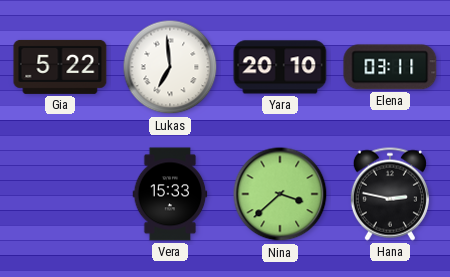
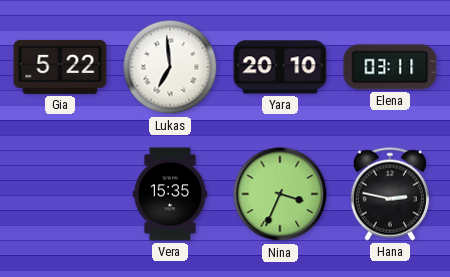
Vera: 15:33 -> 15:35
Nina: 3:38 -> 3:34
